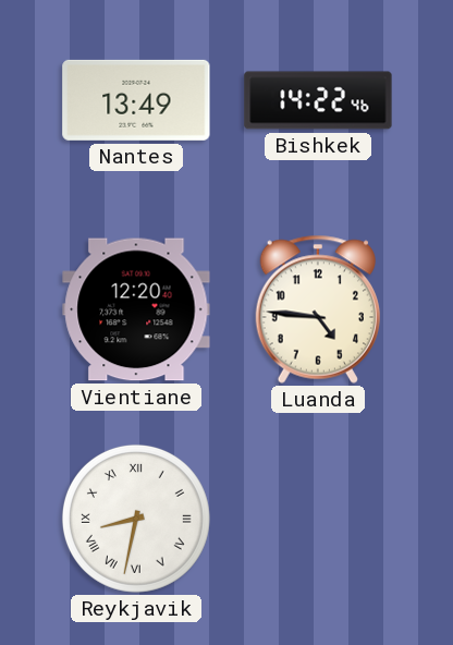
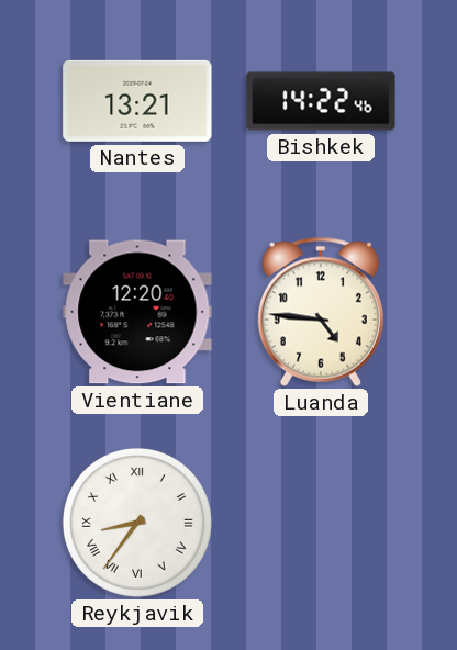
Nantes: 13:49 -> 13:21
Reykjavik: 8:32 -> 8:36
